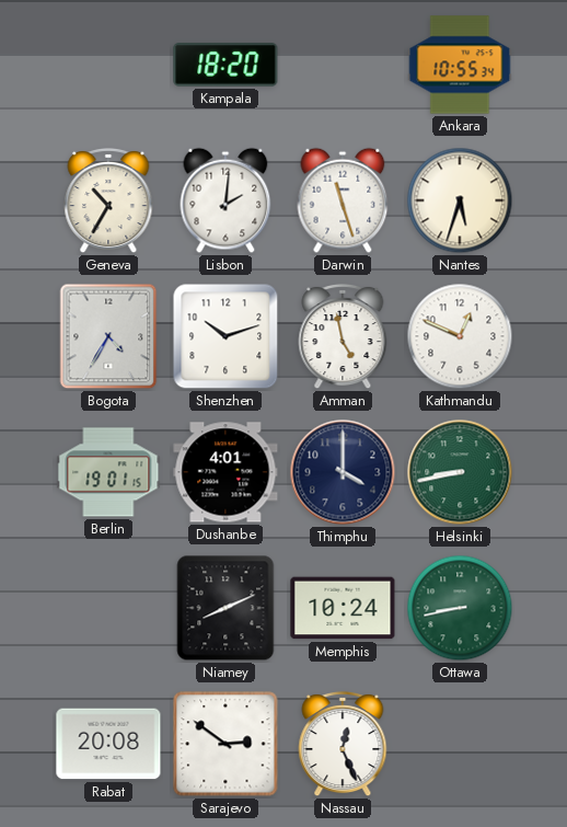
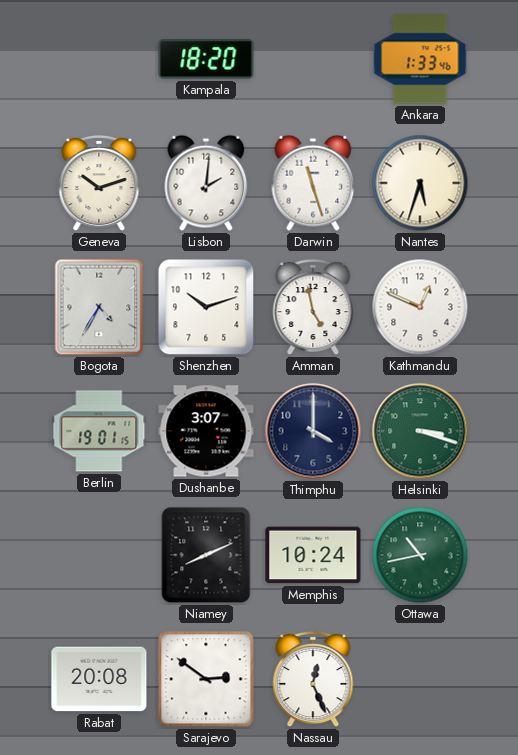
Ankara: 10:55 -> 1:33
Geneva: 10:35 -> 10:12
Dushanbe: 4:01 -> 3:07
Helsinki: 8:43 -> 3:18
Ottawa: 8:43 -> 10:43
